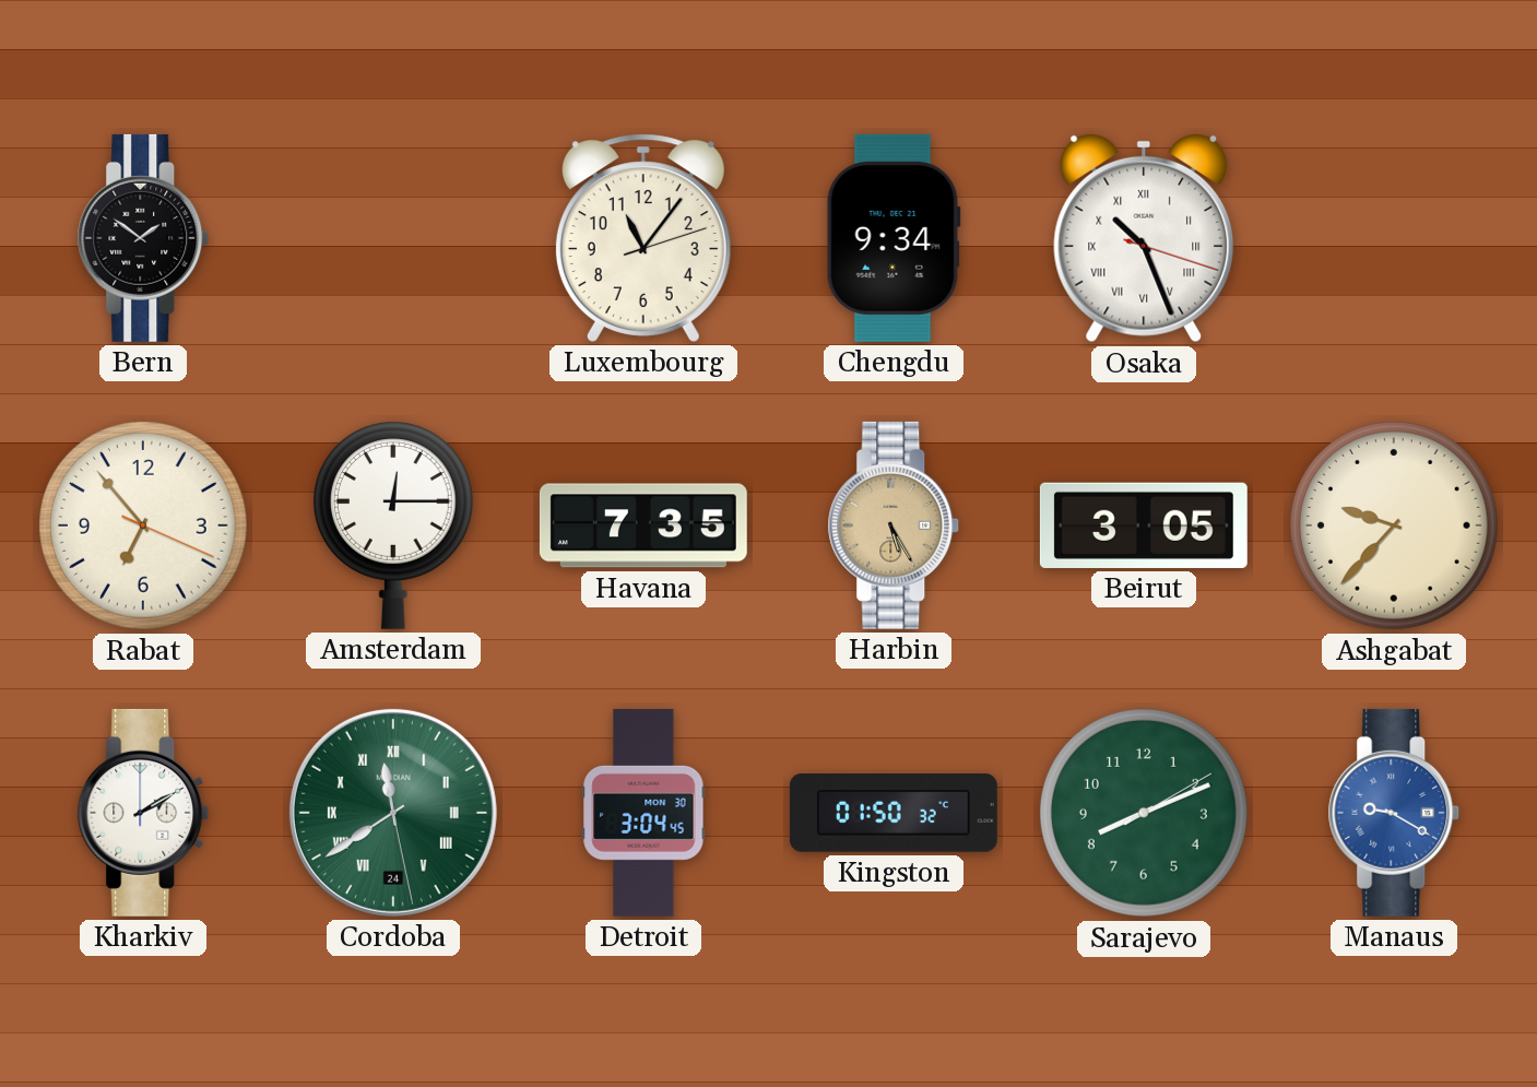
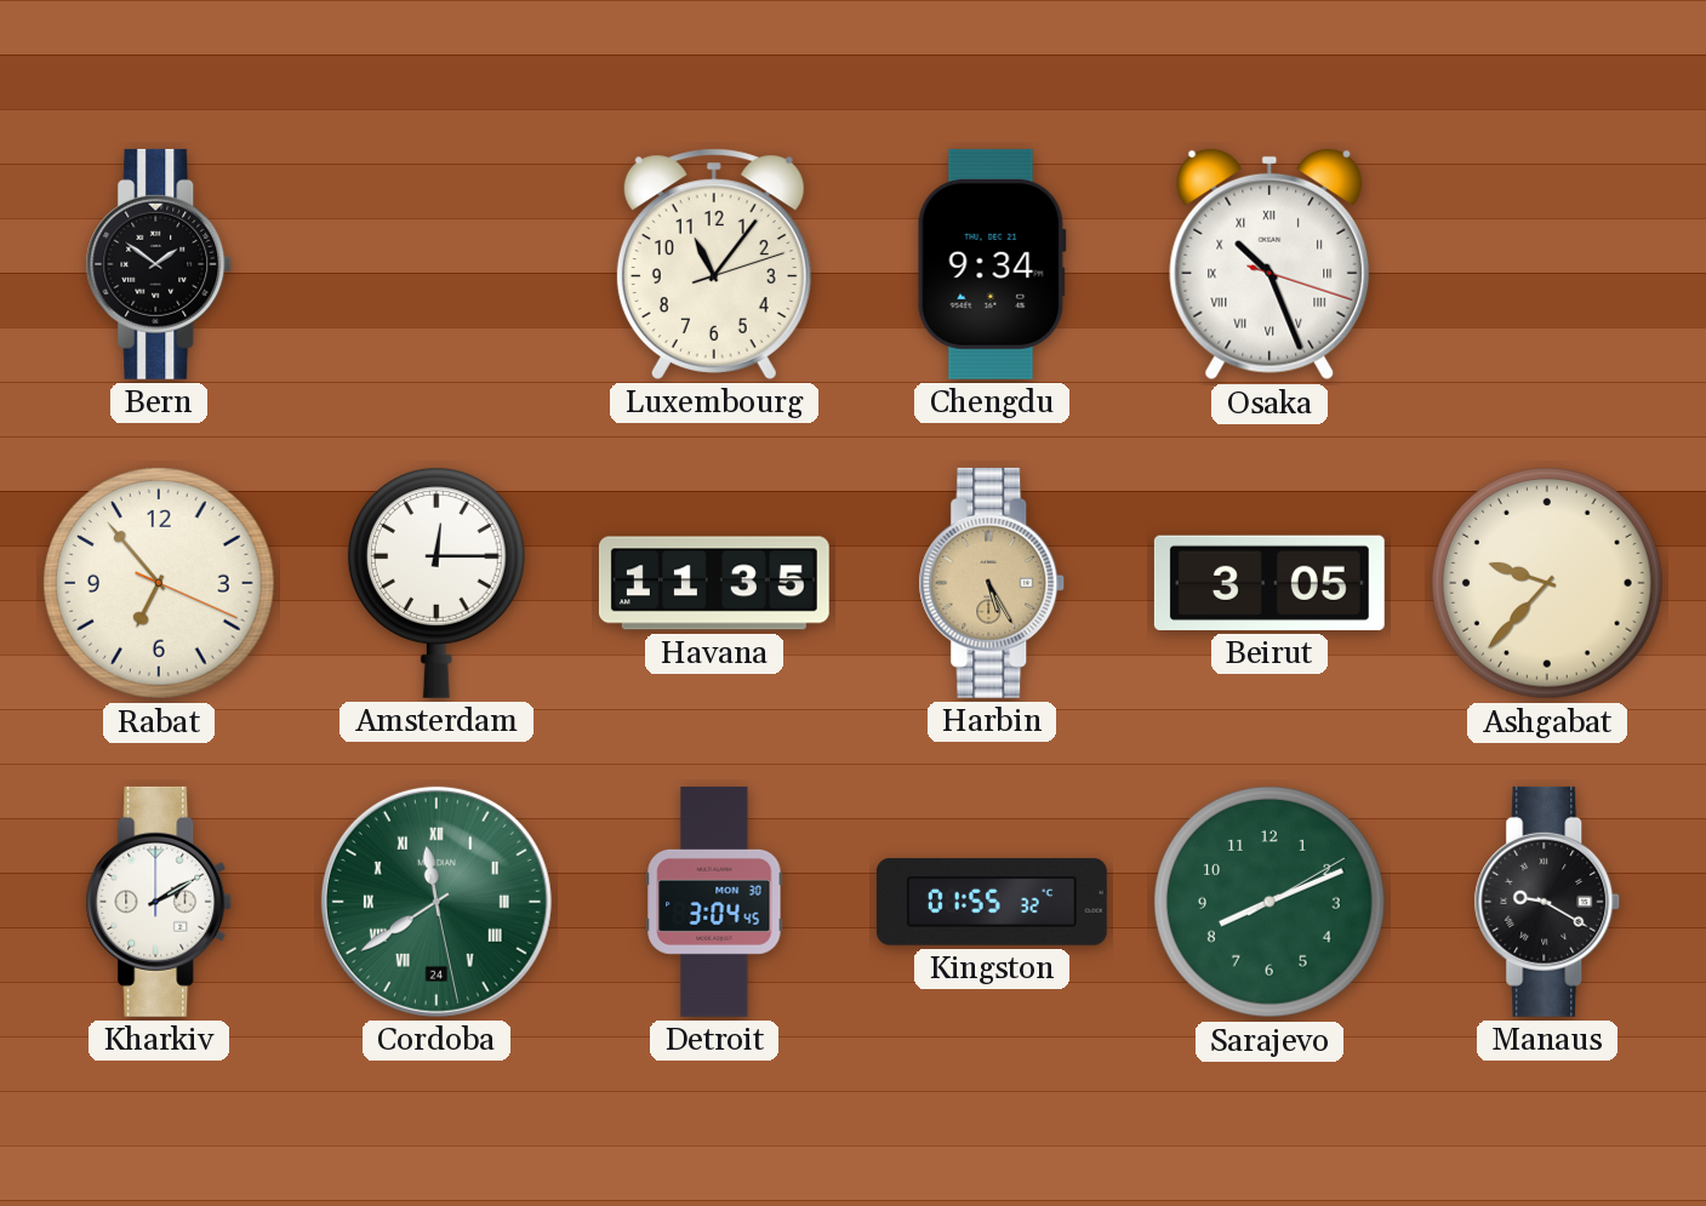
Havana: 7:35 -> 11:35
Kingston: 01:50 -> 01:55
Manaus dial: blue -> black
